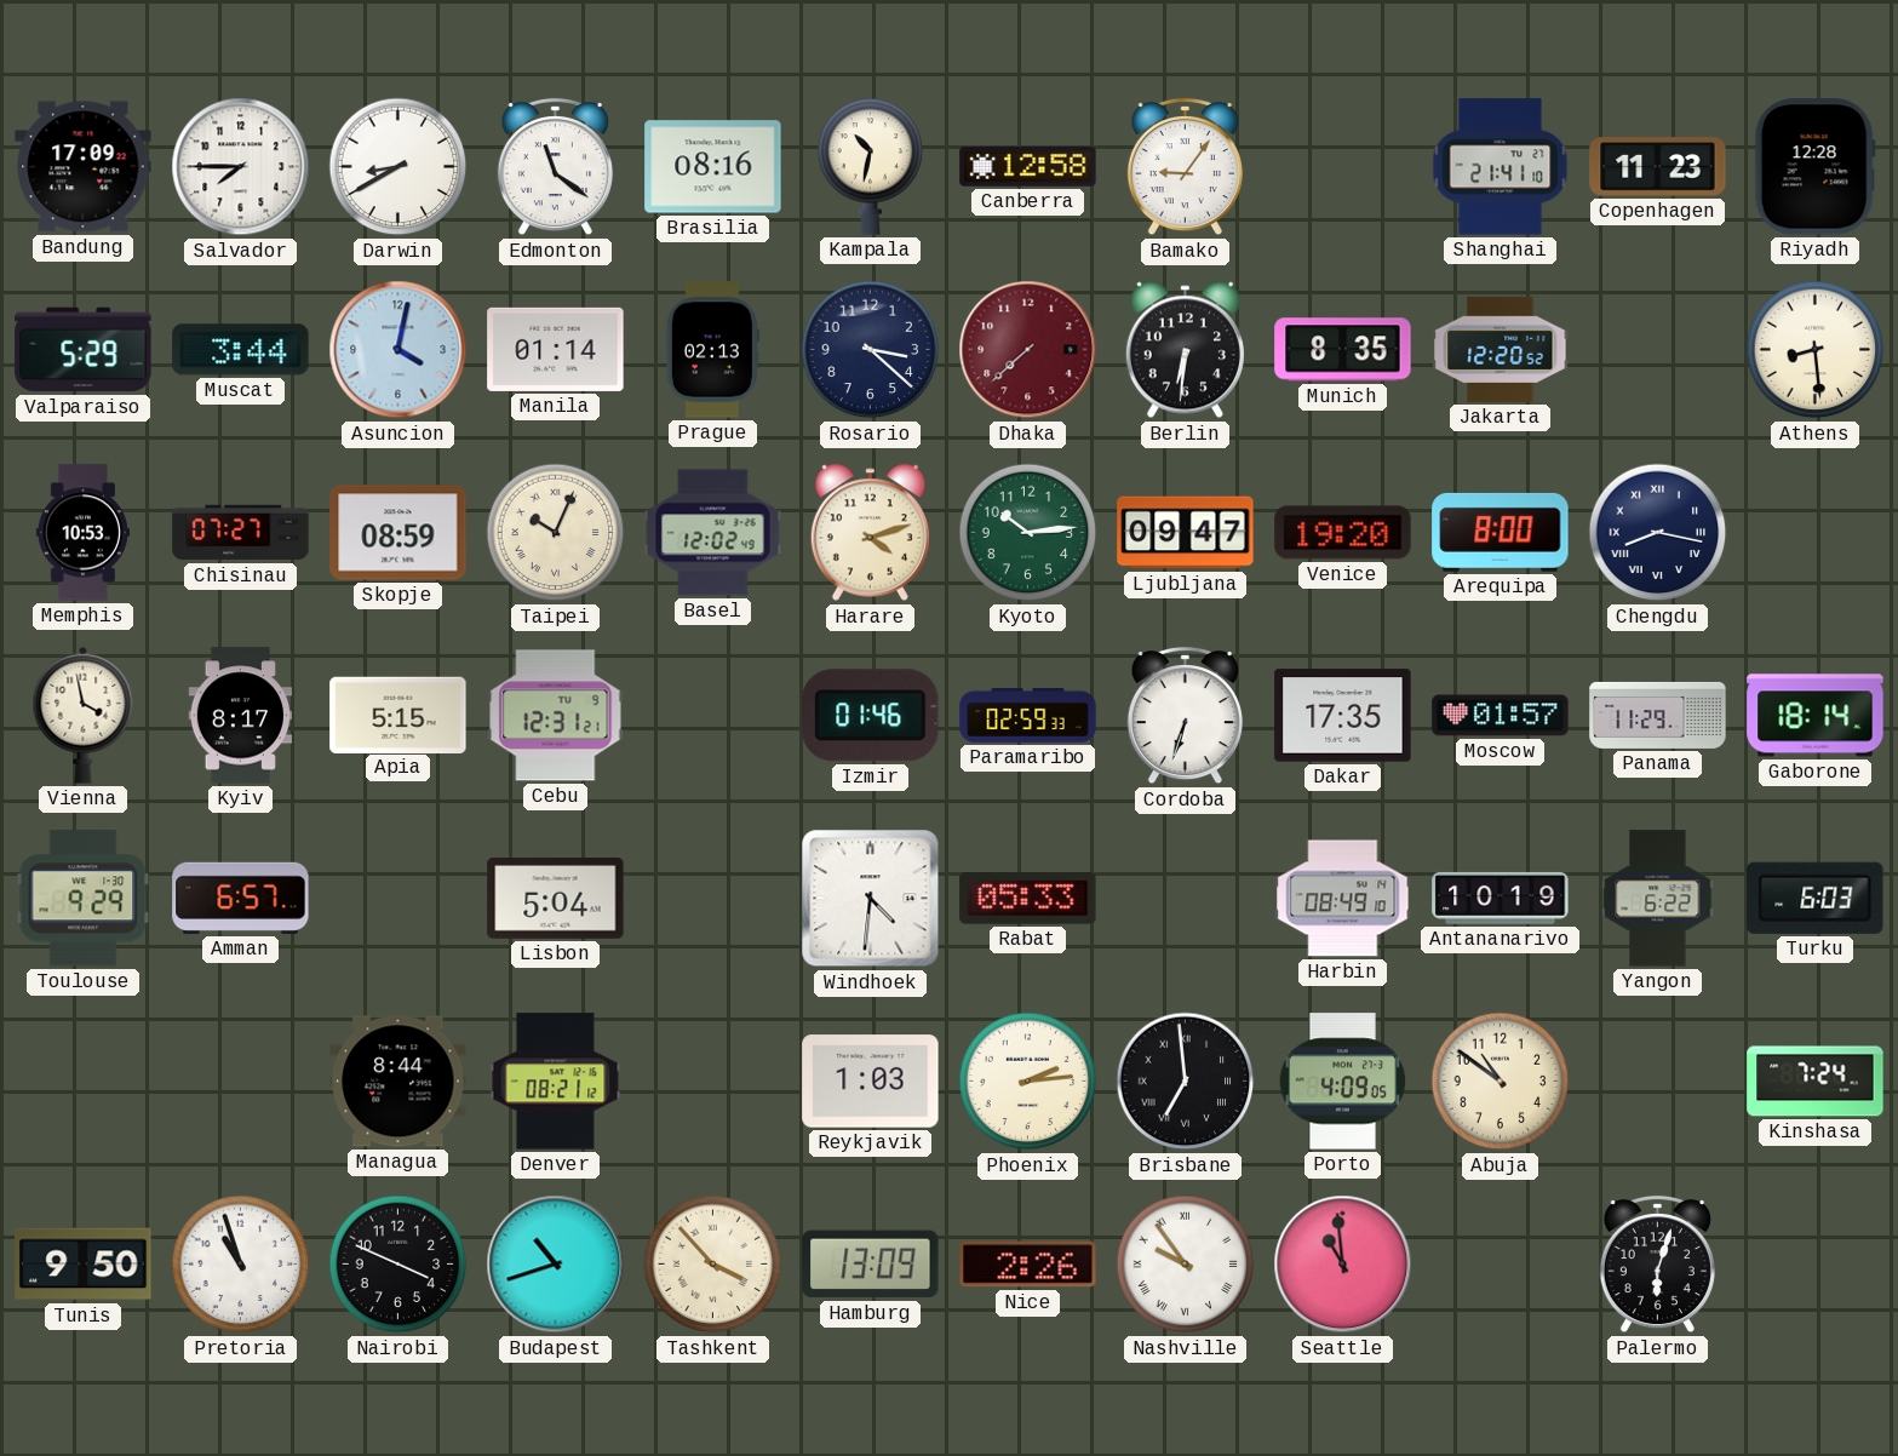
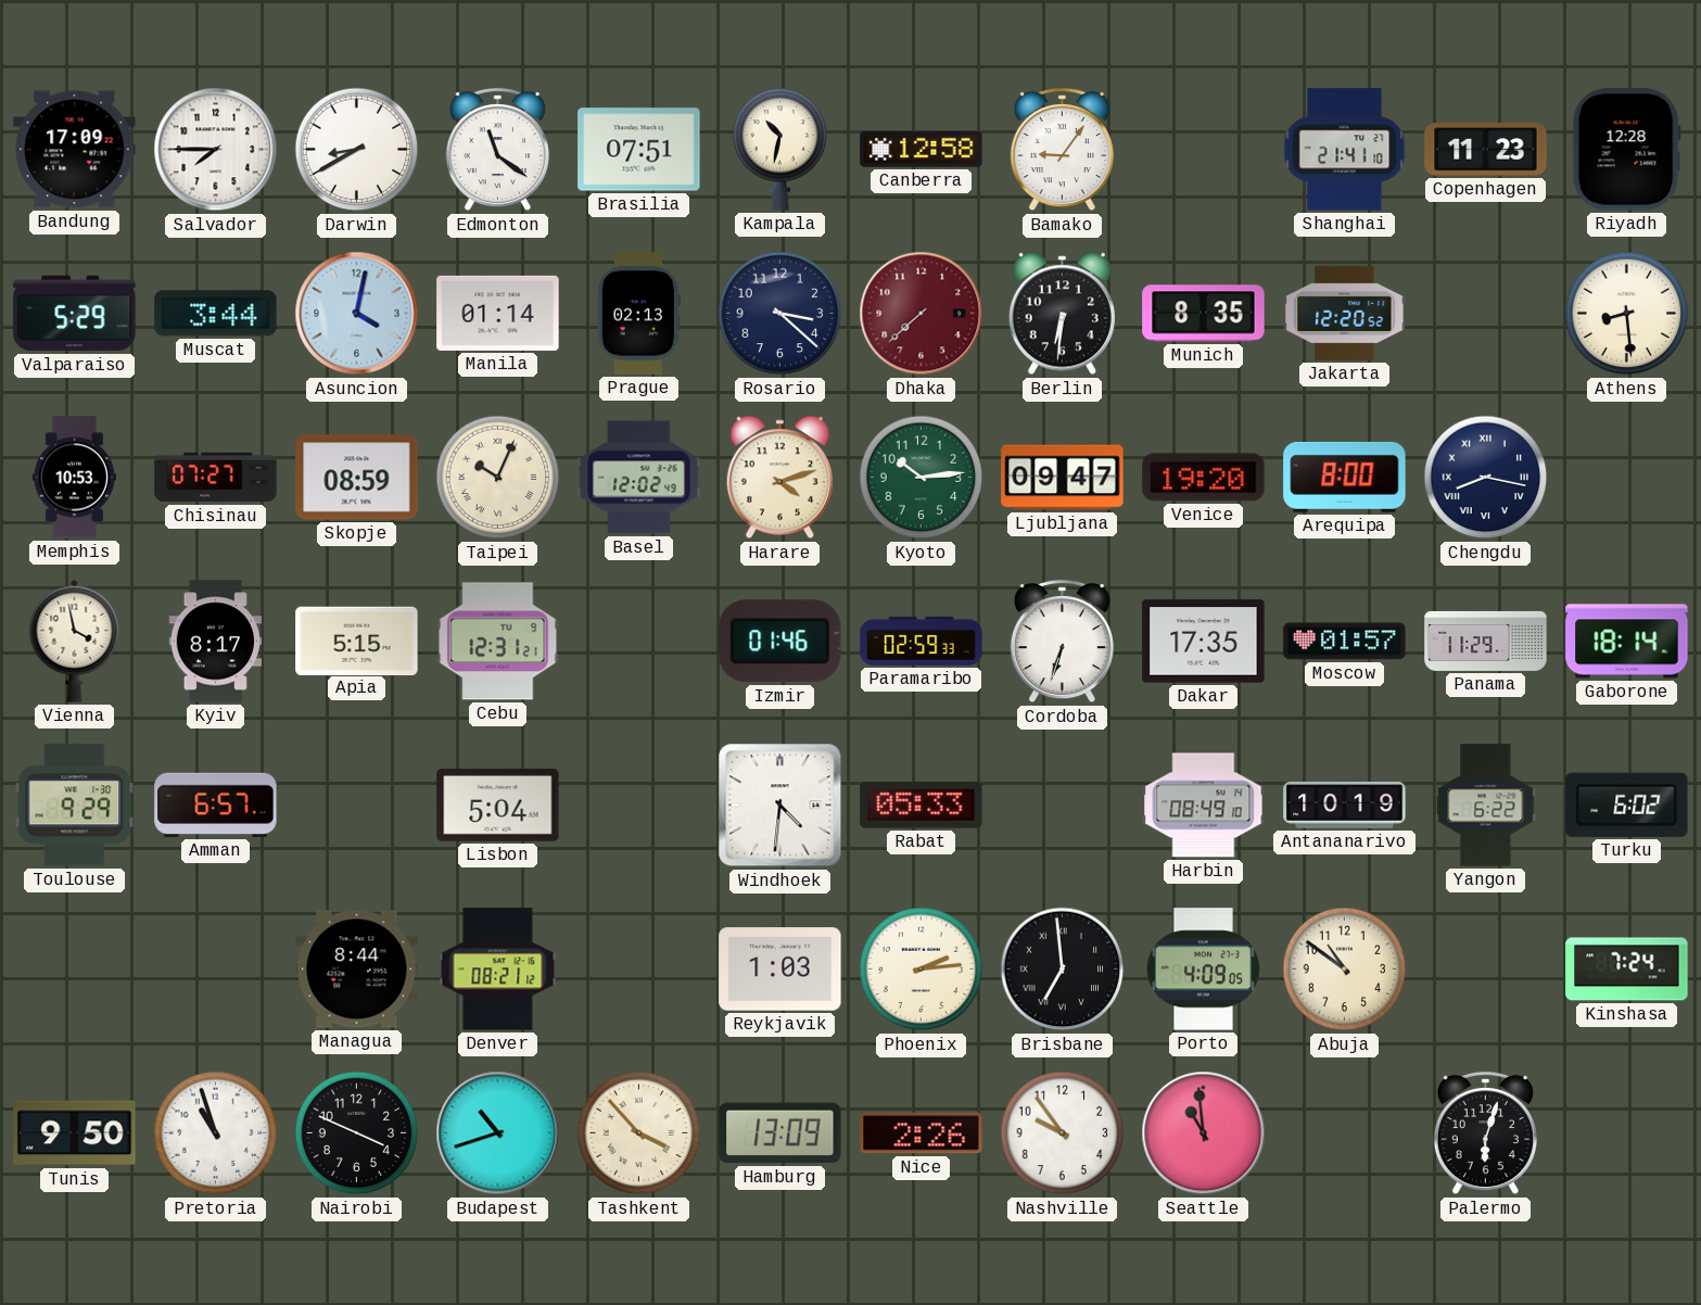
Brasilia: 08:16 -> 07:51
Turku: 6:03 -> 6:02
Nashville numerals: Roman -> Arabic
